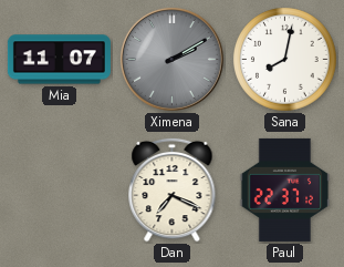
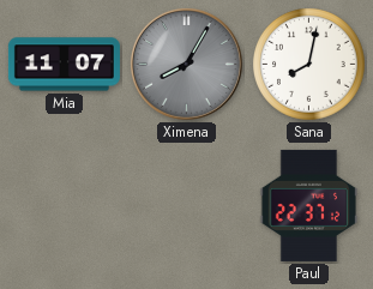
Ximena: 2:10 -> 8:05
Dan: 7:19 -> none
